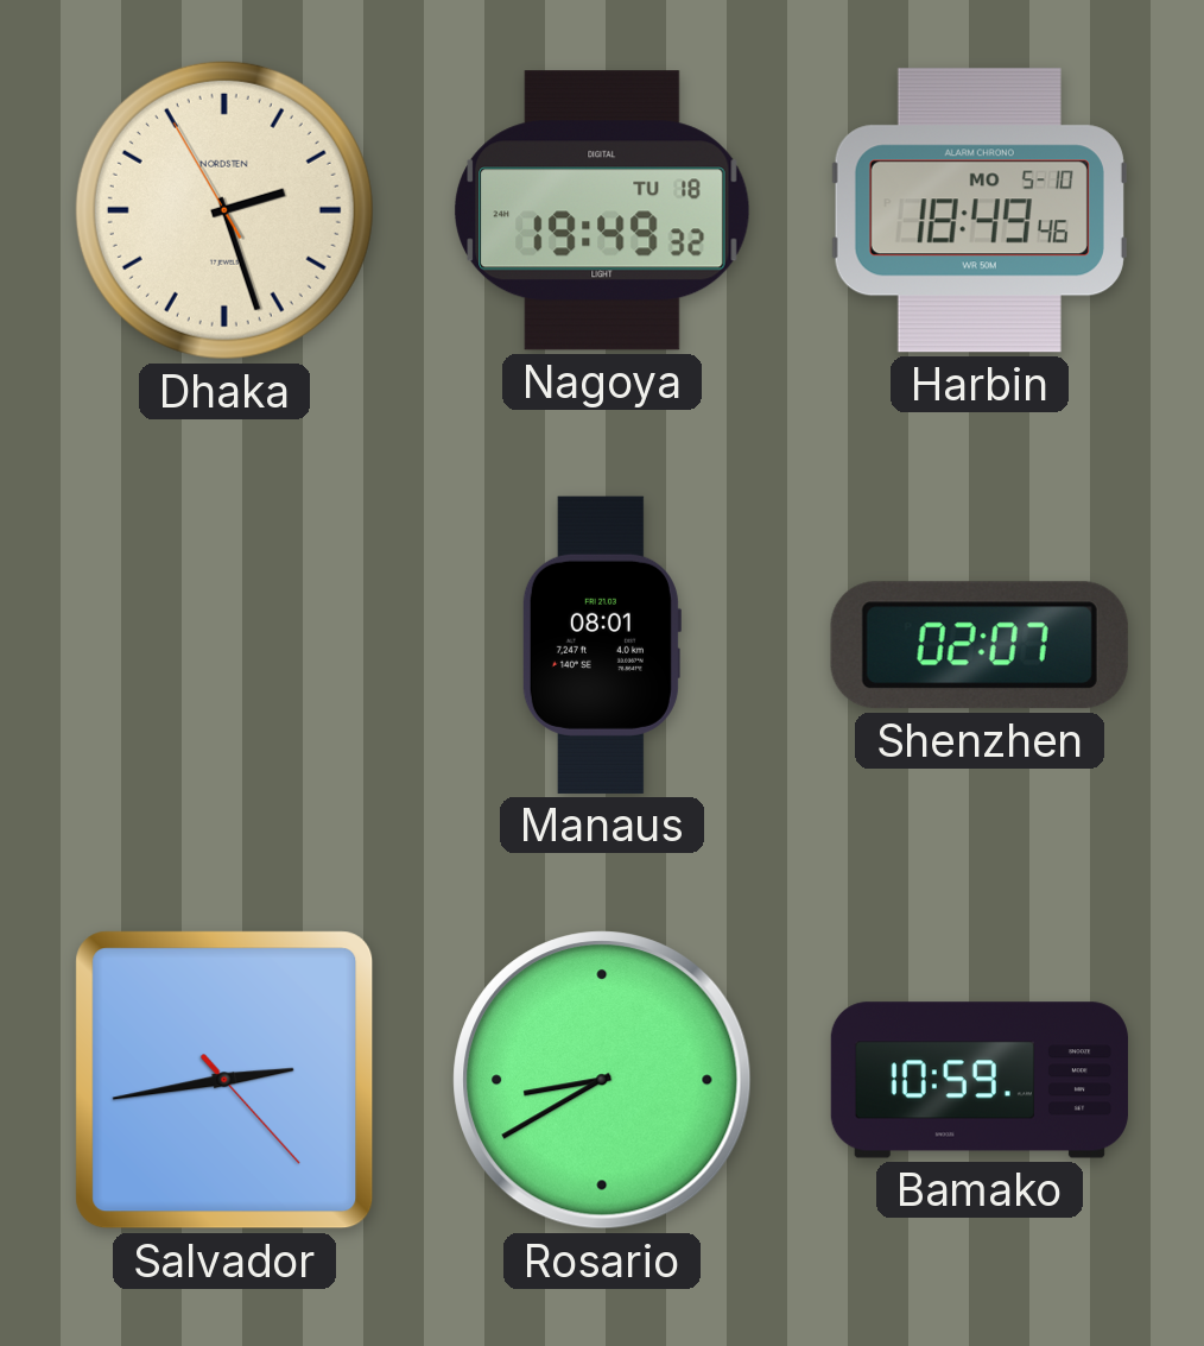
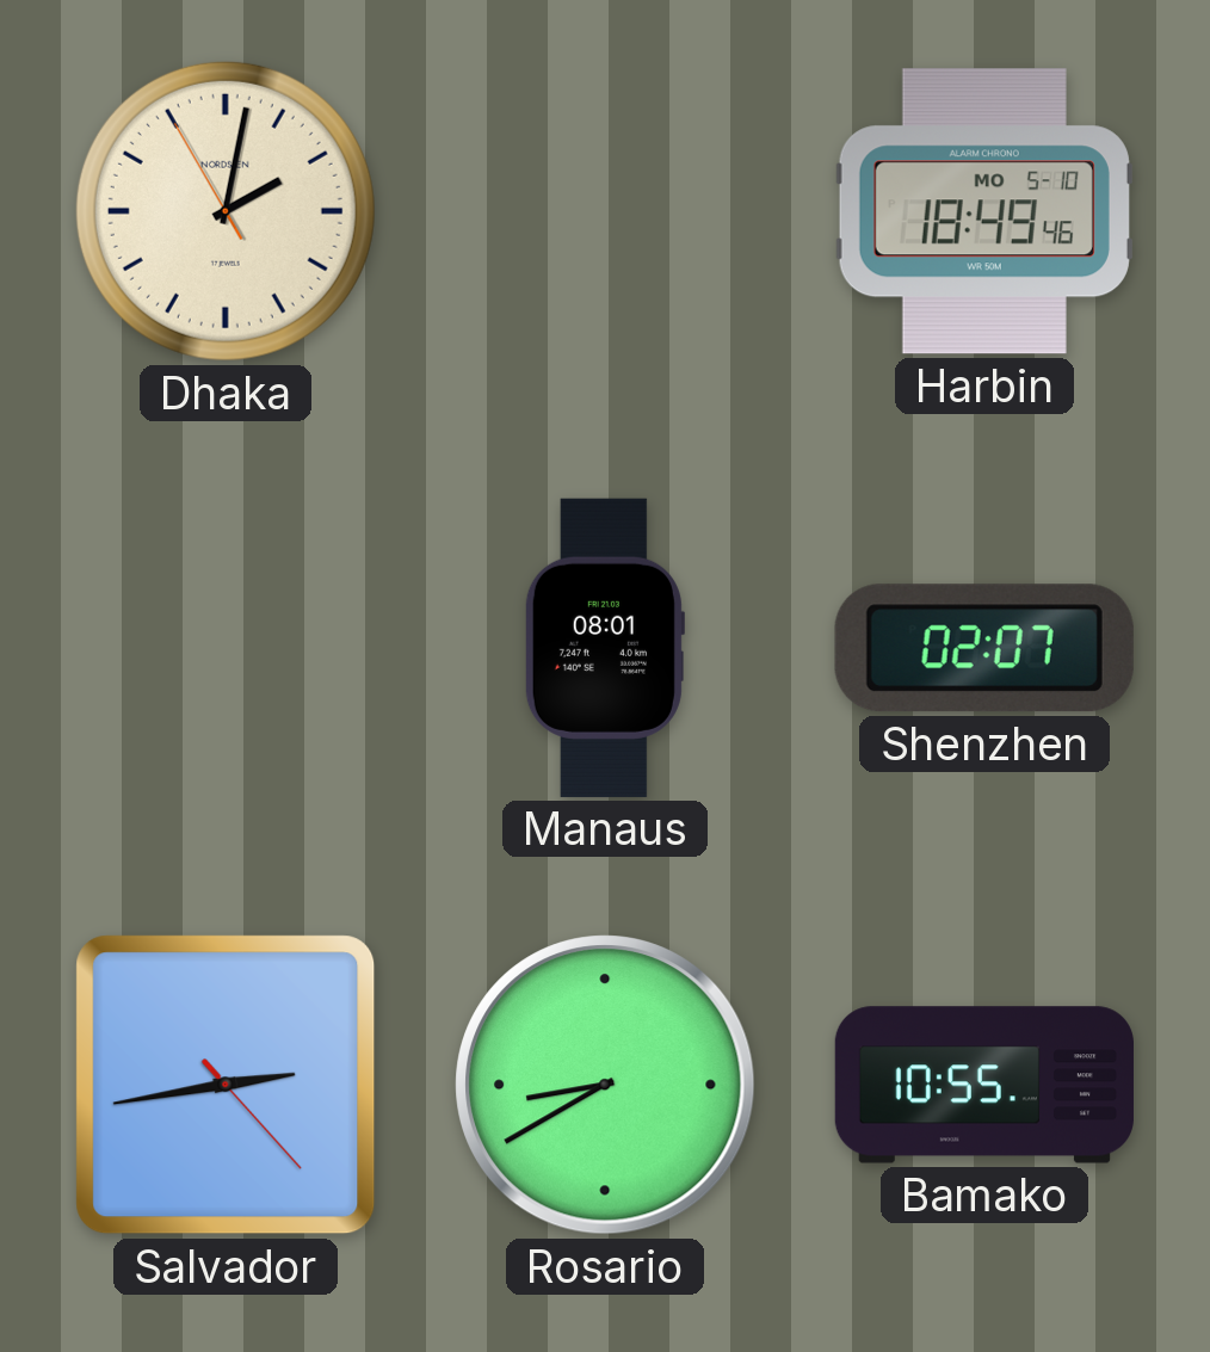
Dhaka: 2:26 -> 2:01
Nagoya: 19:49 -> none
Bamako: 10:59 -> 10:55
